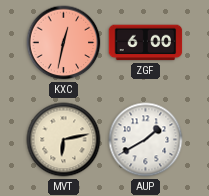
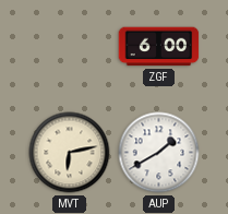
KXC: 12:32 -> none
